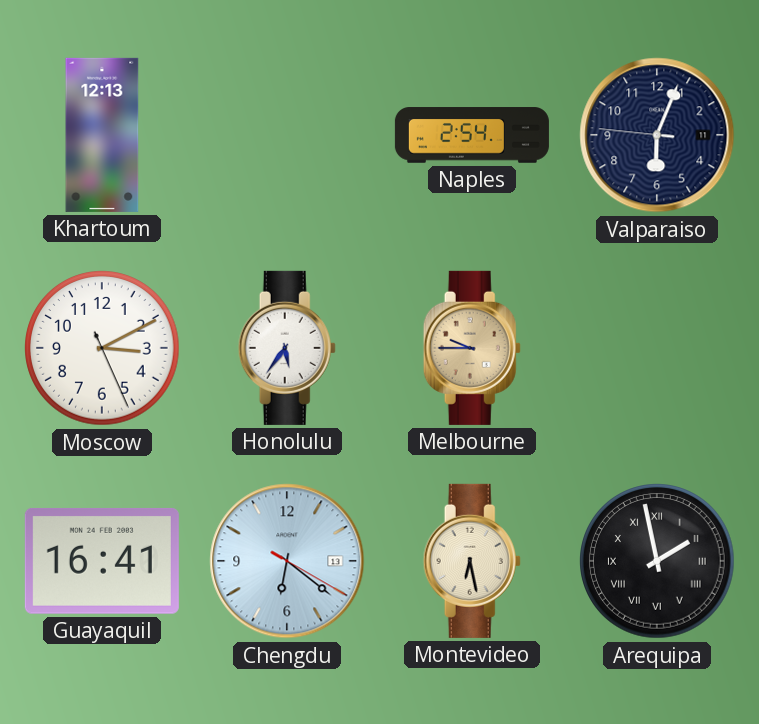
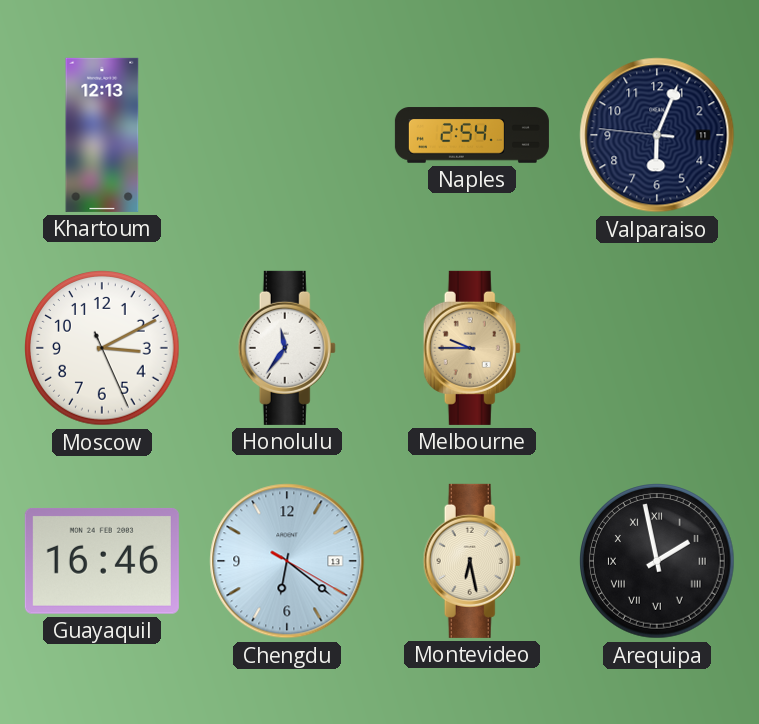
Honolulu: 5:36 -> 11:36
Guayaquil: 16:41 -> 16:46
